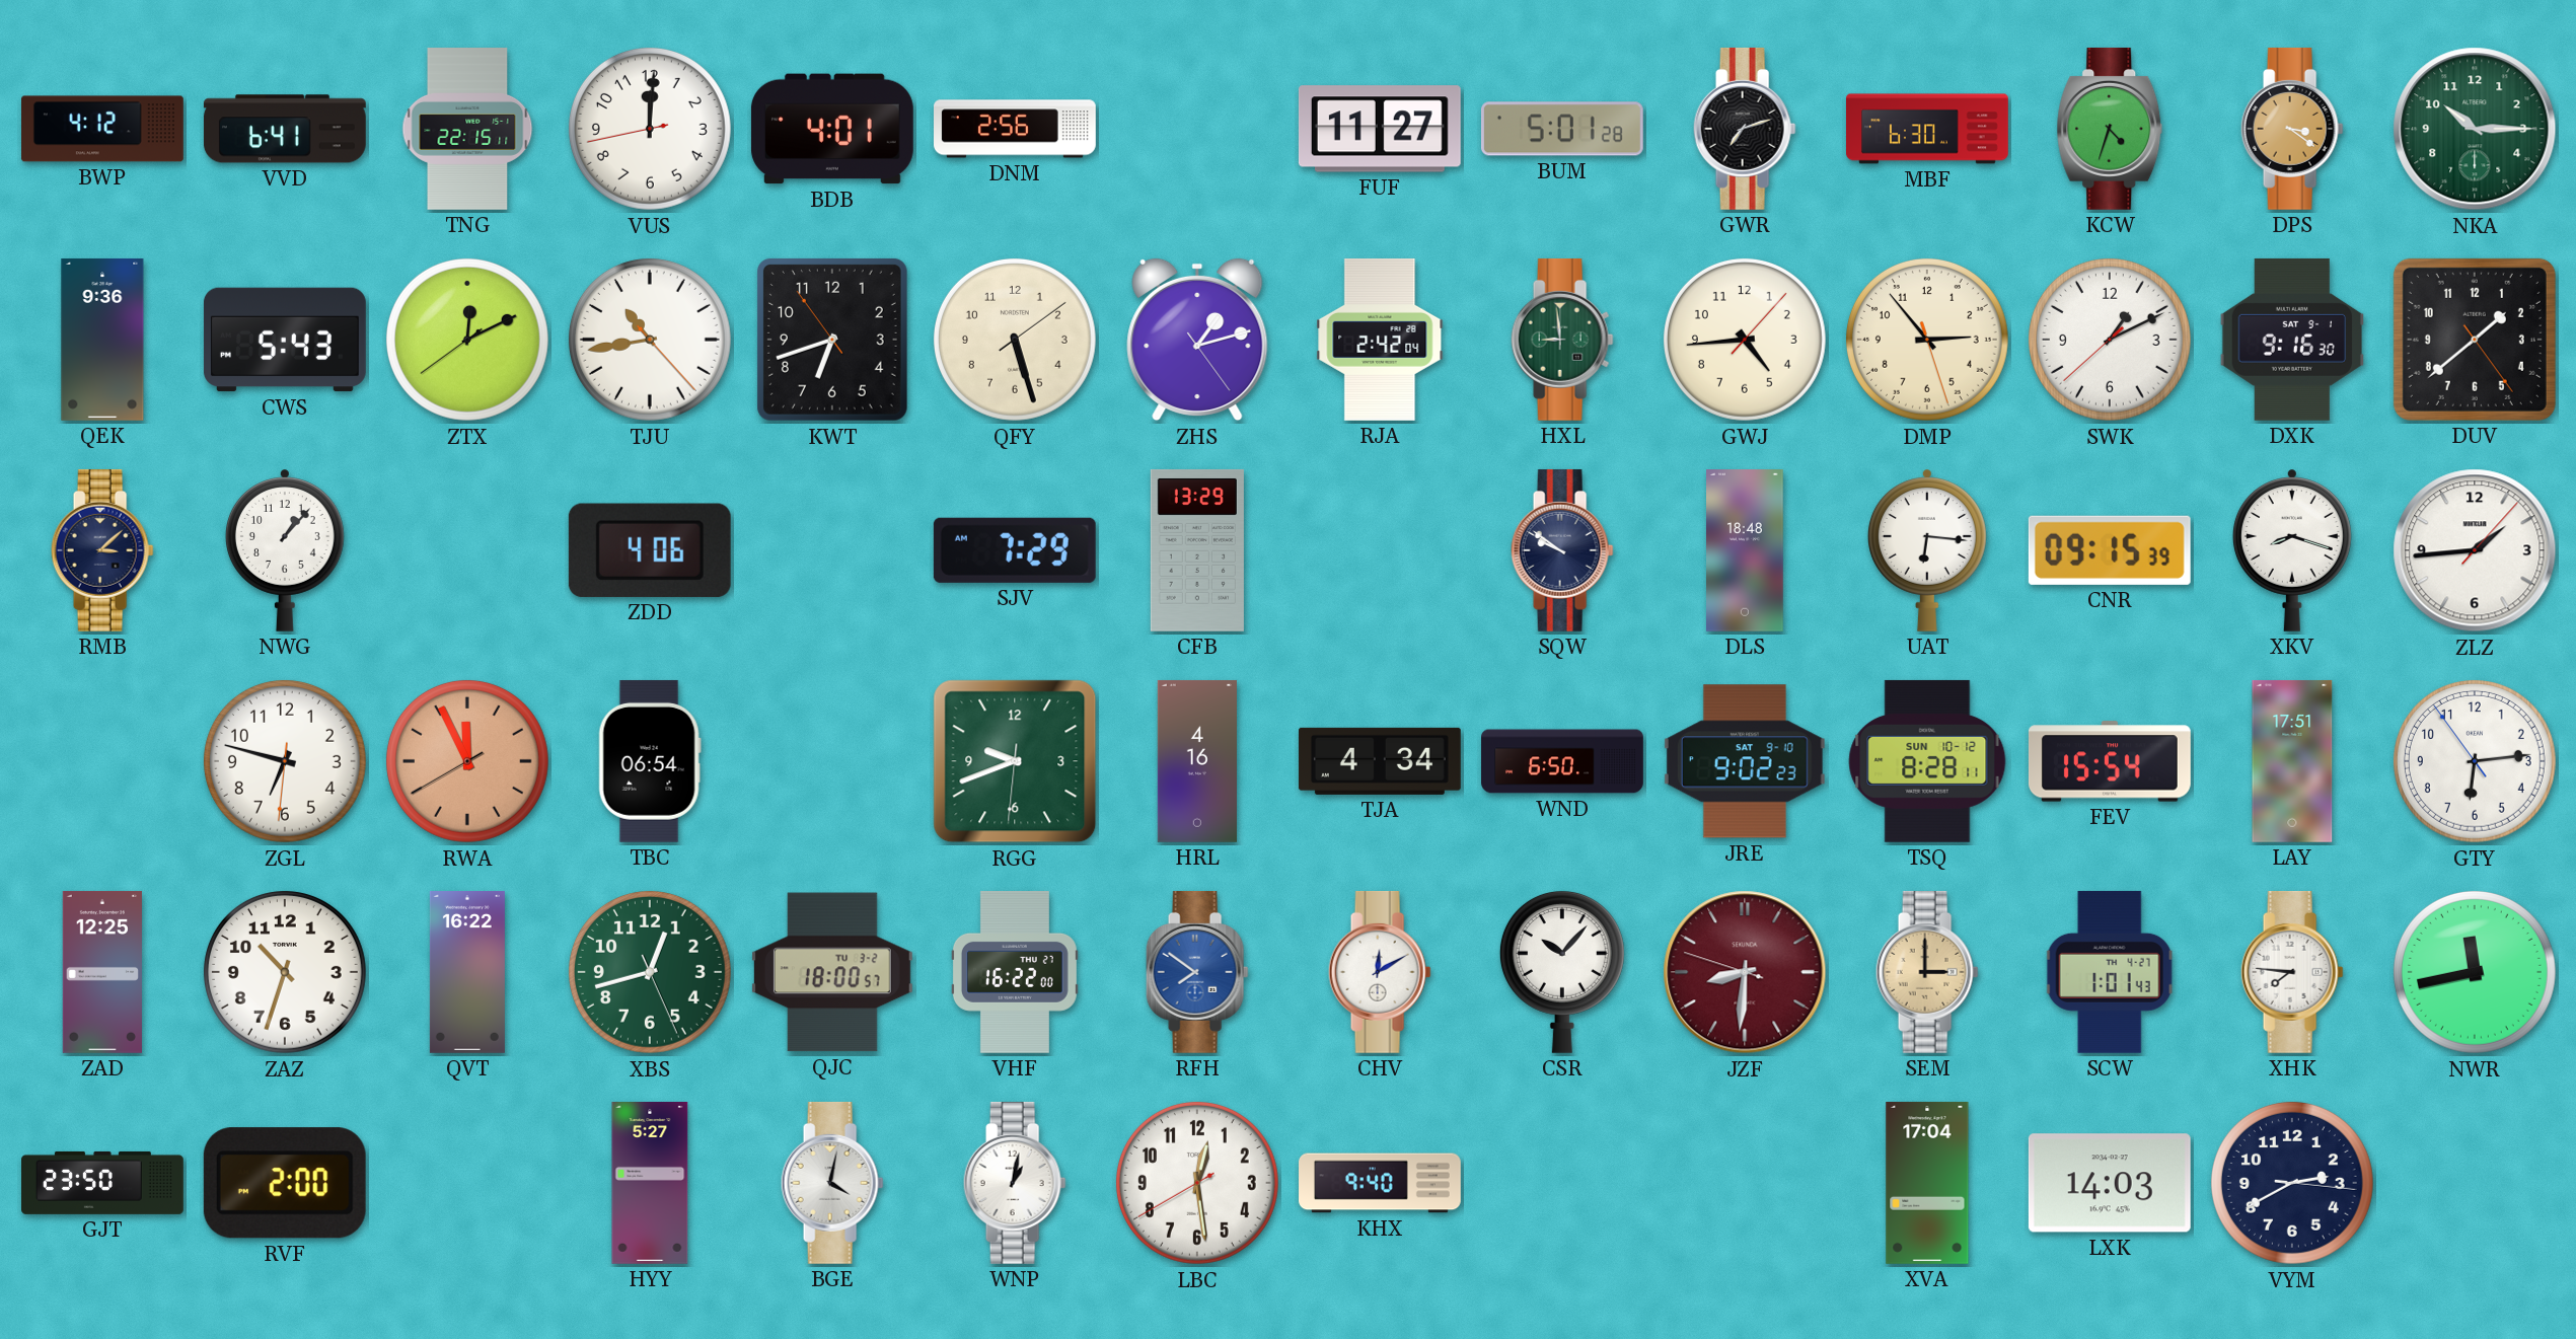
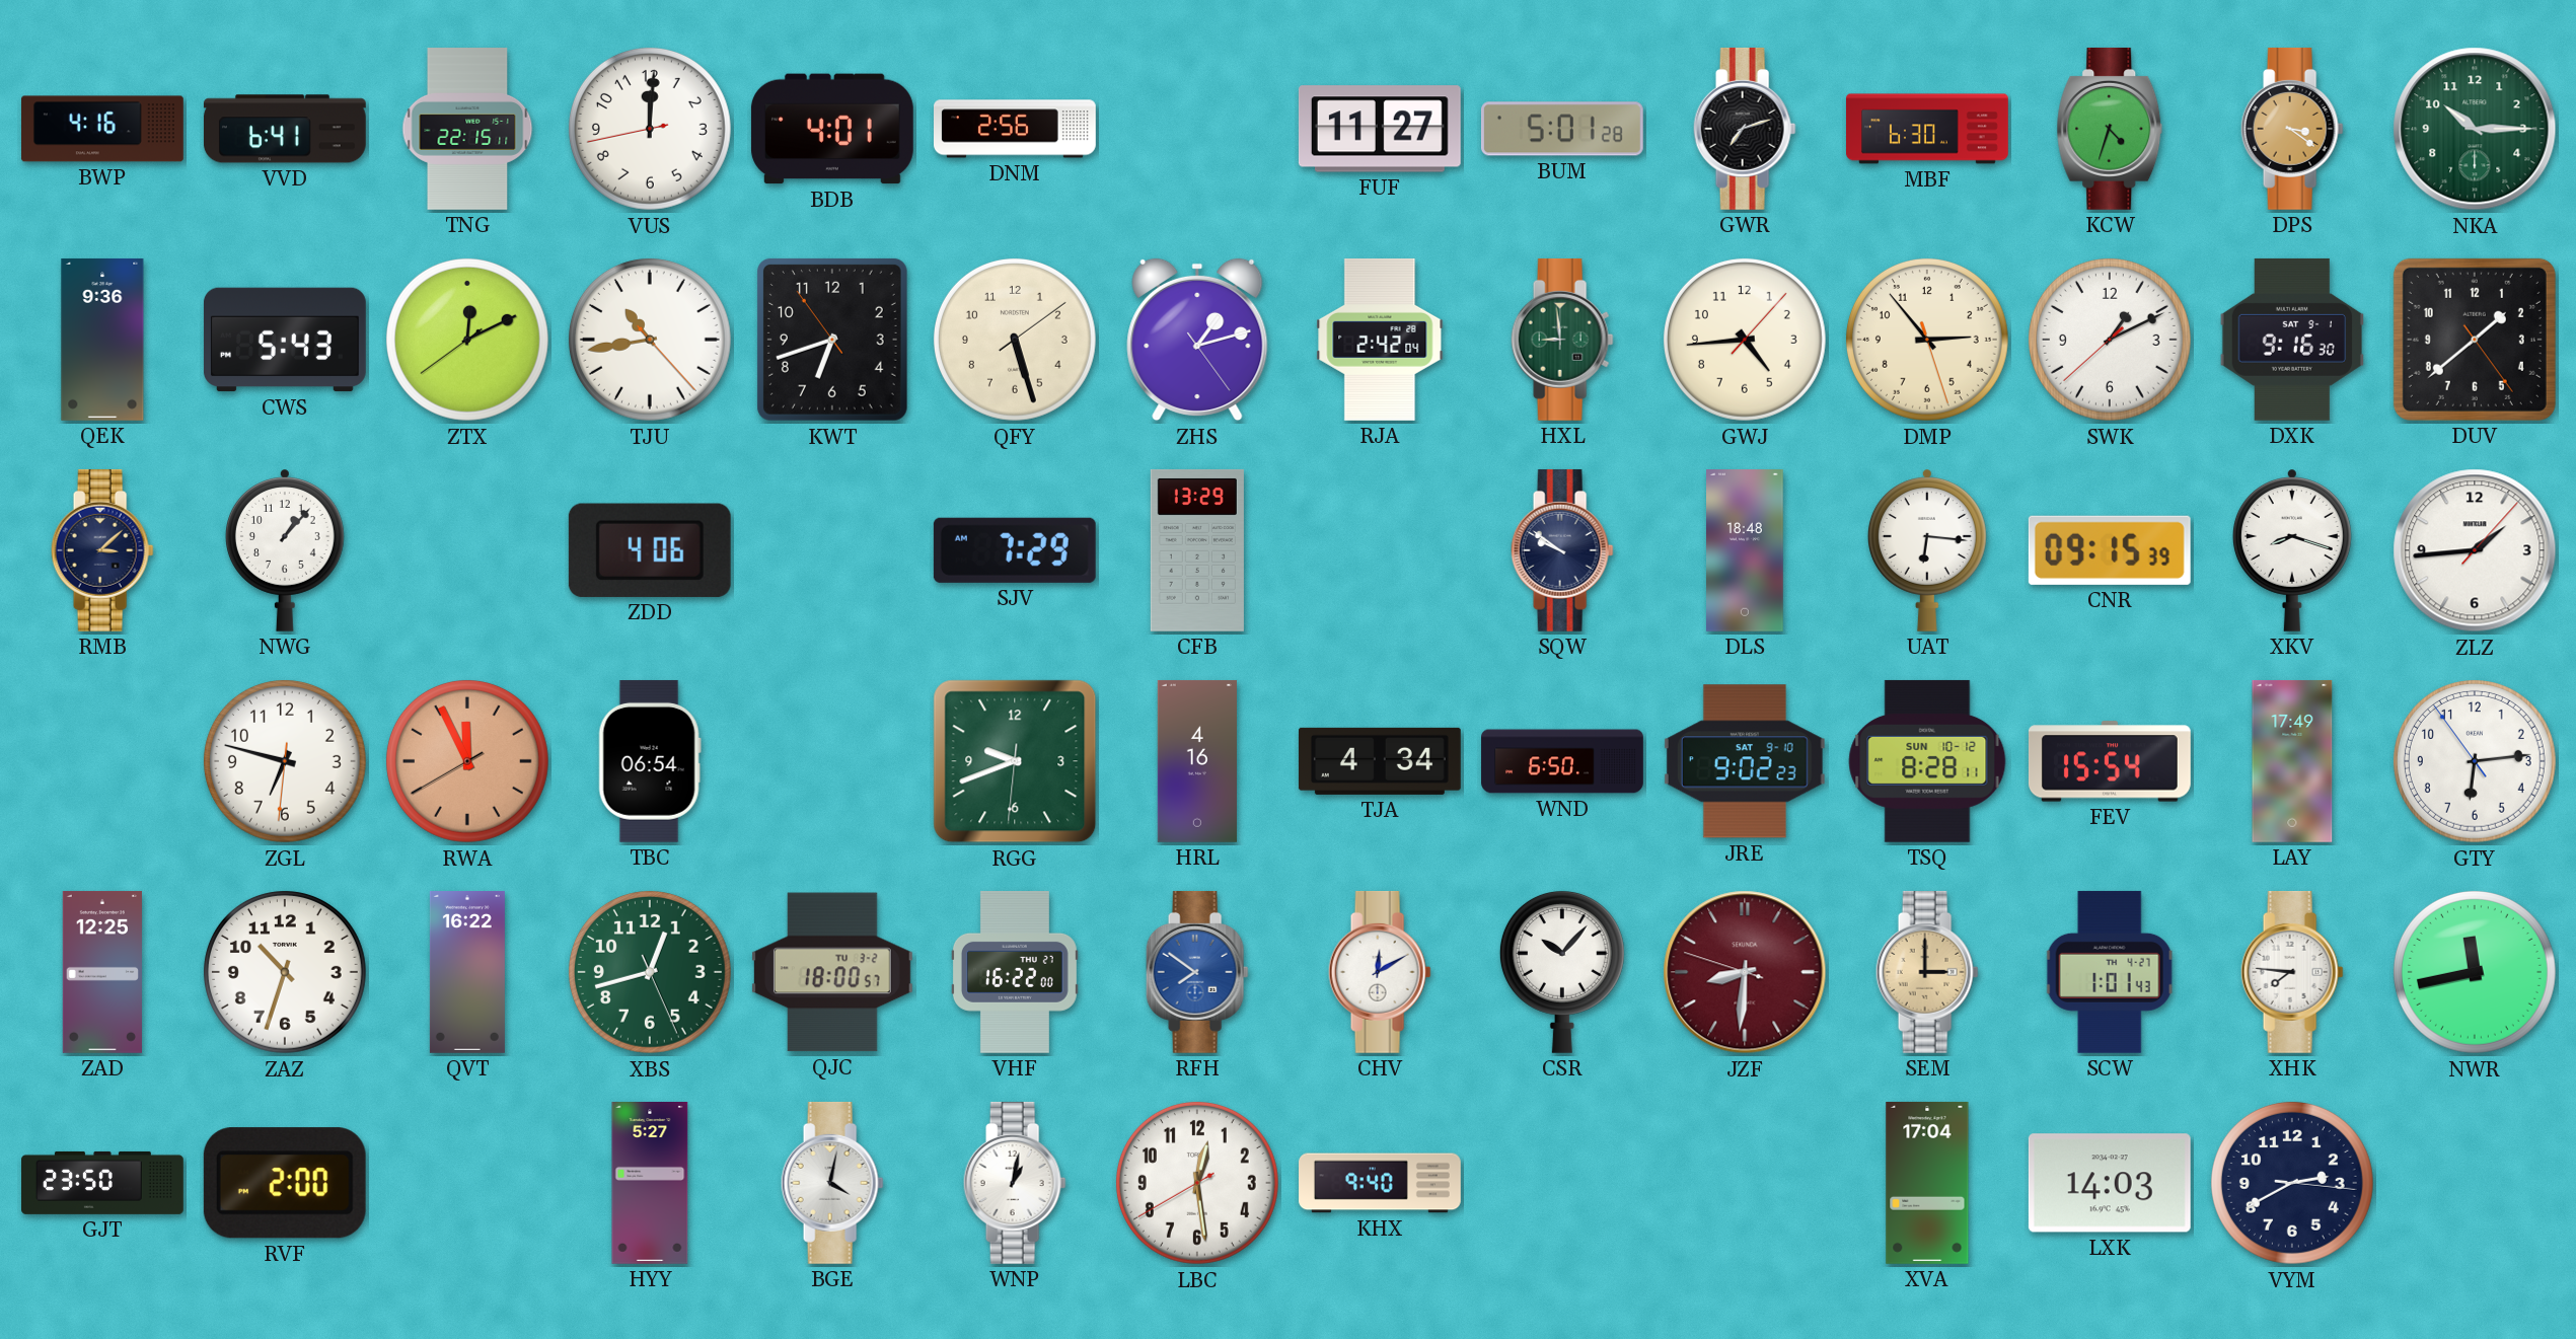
BWP: 4:12 -> 4:16
LAY: 17:51 -> 17:49
